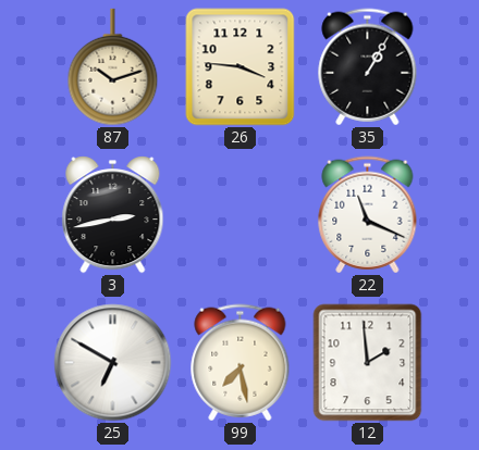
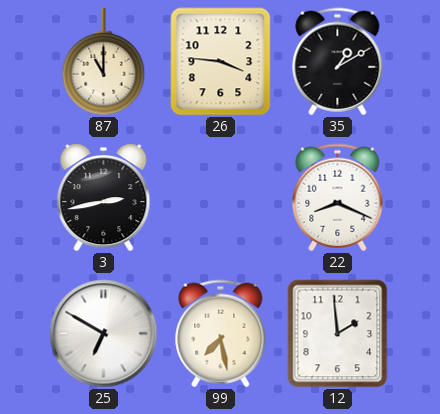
87: 10:12 -> 11:00
35: 1:05 -> 1:10
22: 11:19 -> 8:19
